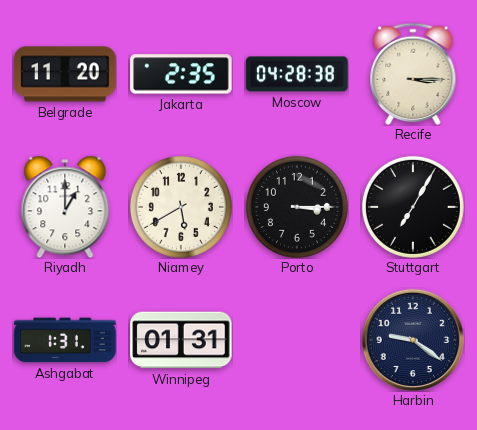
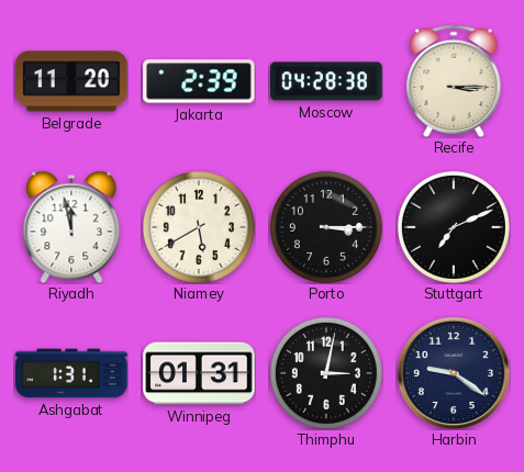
Jakarta: 2:35 -> 2:39
Riyadh: 1:00 -> 11:58
Stuttgart: 7:05 -> 7:11
Thimphu: none -> 3:02
